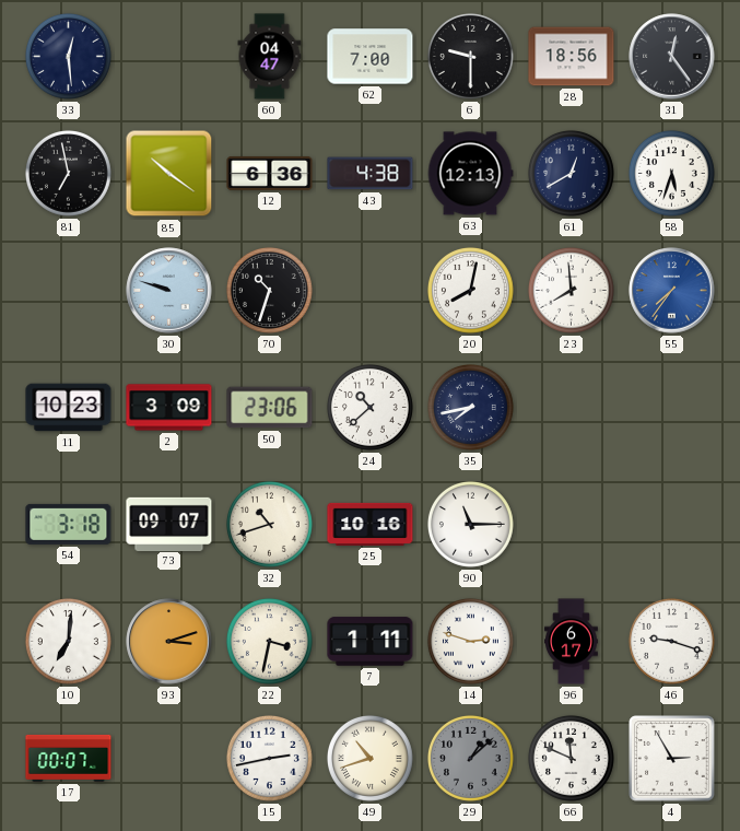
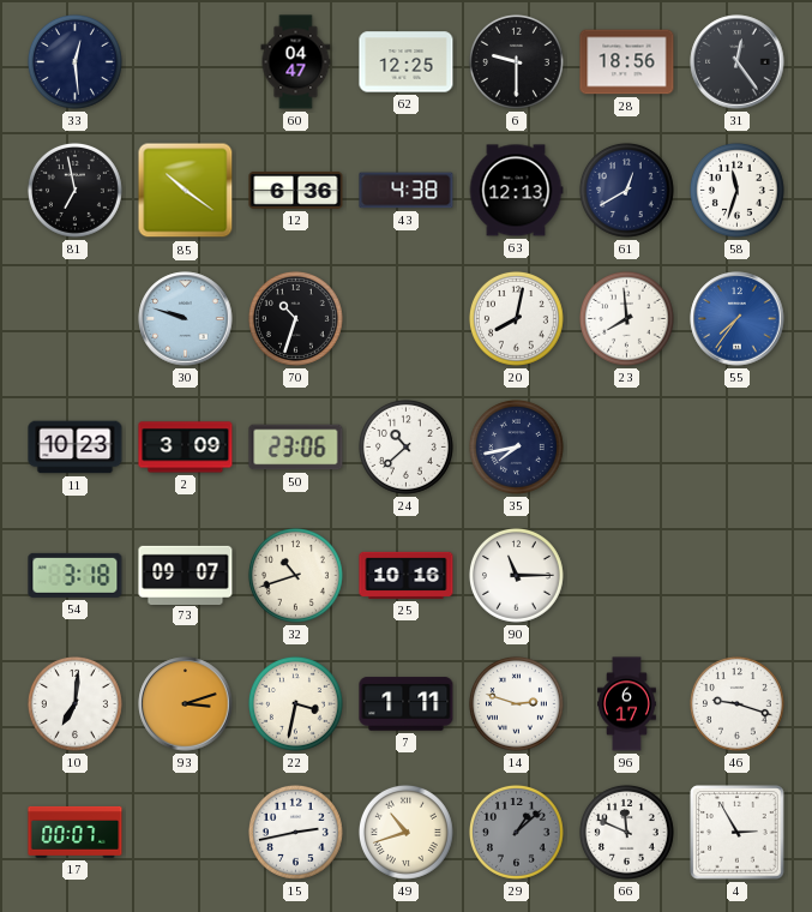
62: 7:00 -> 12:25
58: 5:33 -> 11:33
